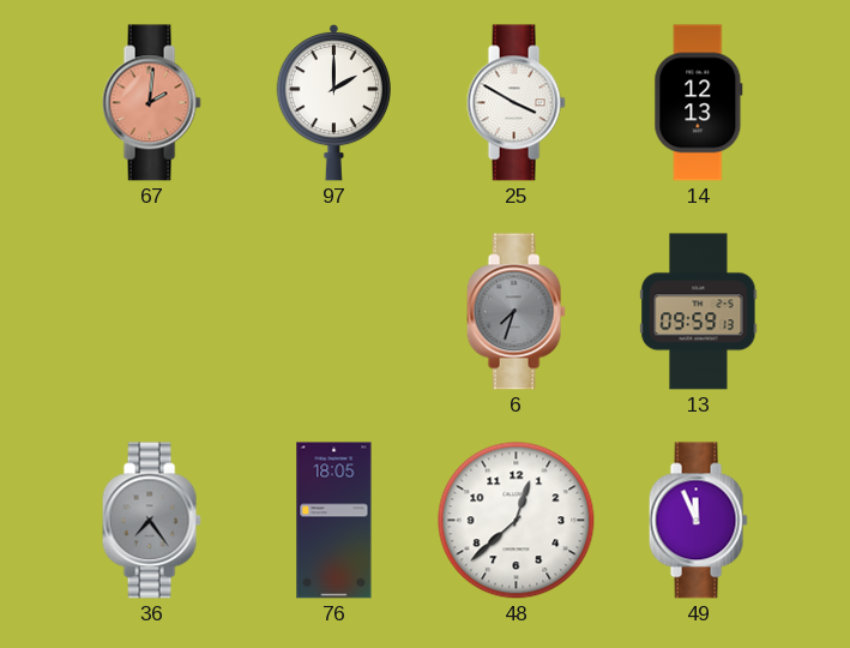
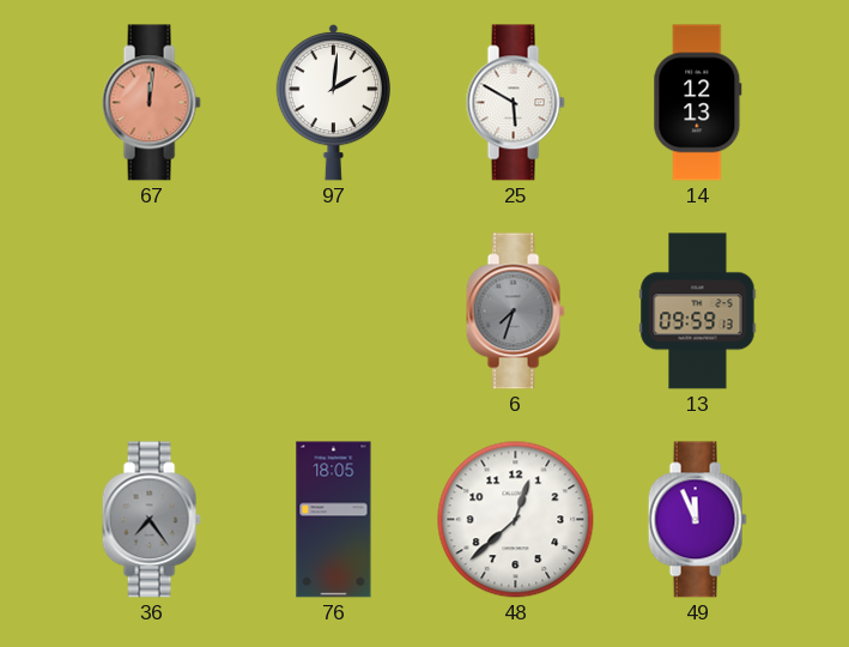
67: 2:01 -> 12:01
97: 2:00 -> 2:01
25: 3:50 -> 5:50
